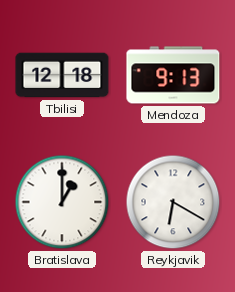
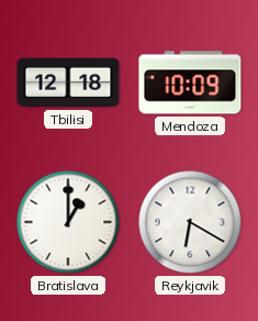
Mendoza: 9:13 -> 10:09
